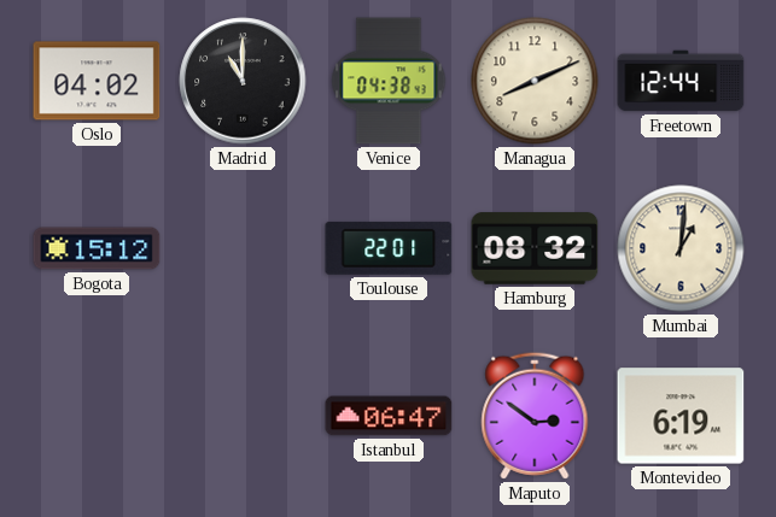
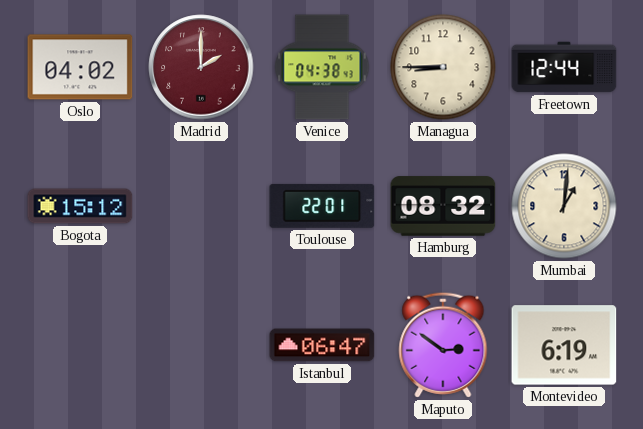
Madrid: 11:00 -> 2:00
Madrid dial: black -> burgundy
Managua: 8:11 -> 8:45
